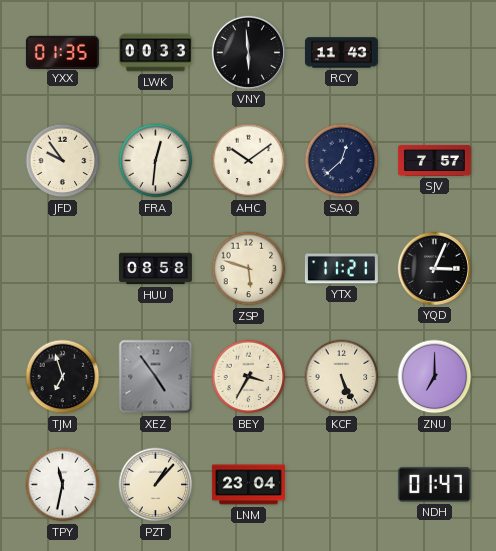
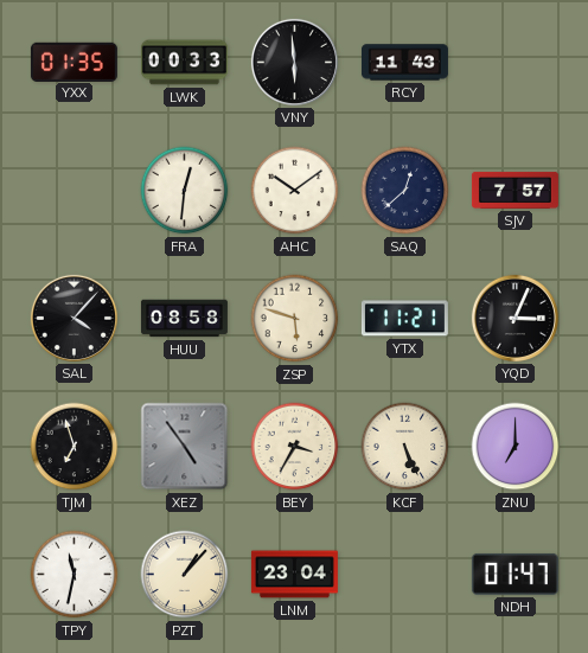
JFD: 9:54 -> none
SAL: none -> 4:07
